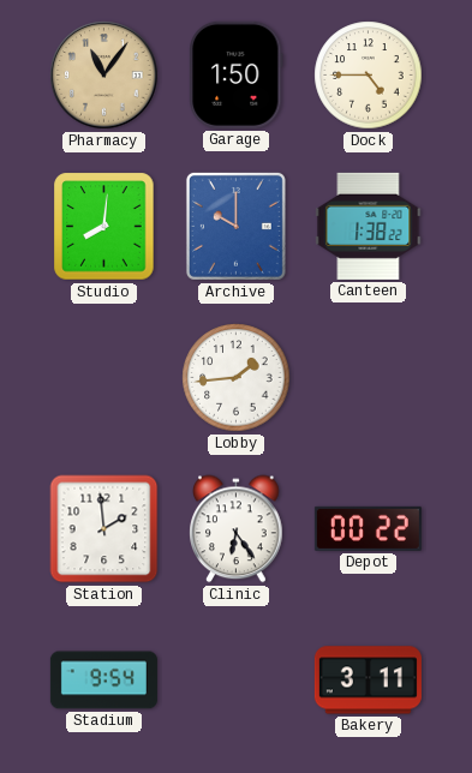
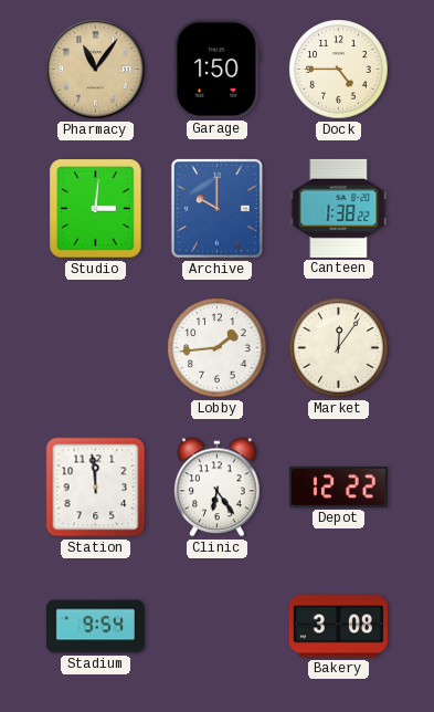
Studio: 8:01 -> 3:01
Market: none -> 12:06
Station: 1:59 -> 11:59
Depot: 00:22 -> 12:22
Bakery: 3:11 -> 3:08
